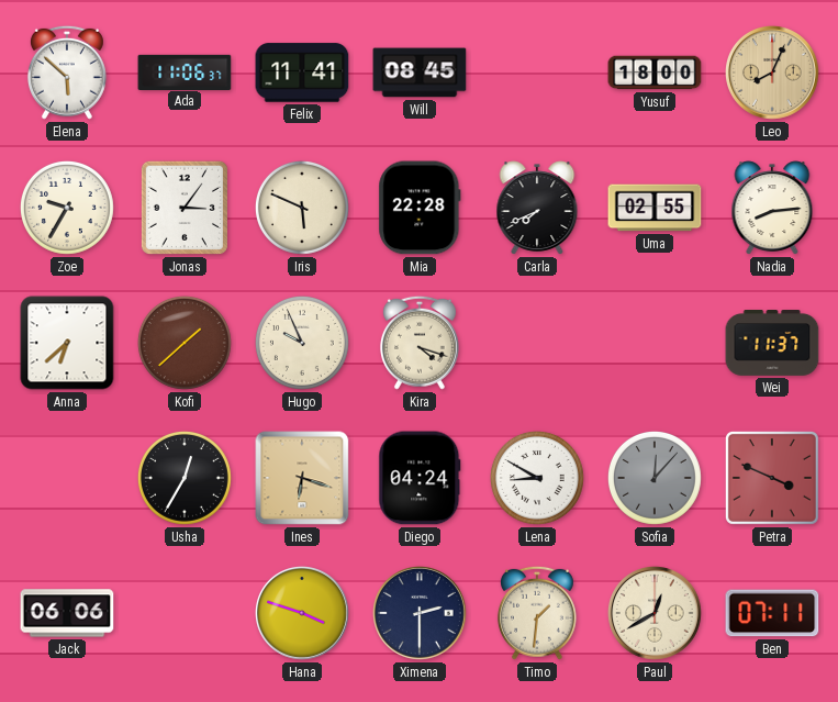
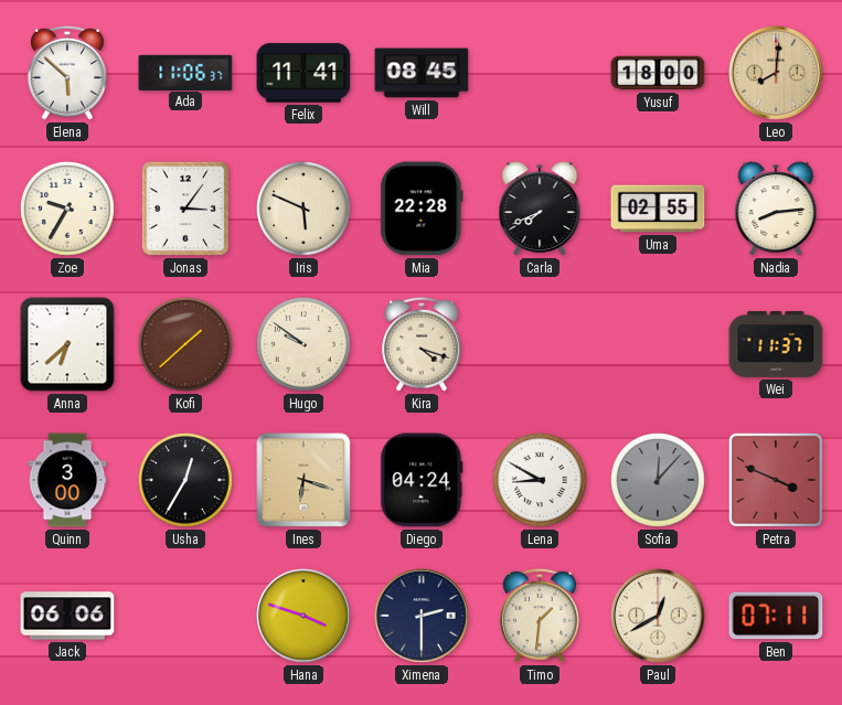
Leo: 8:04 -> 8:01
Hugo: 9:56 -> 9:51
Quinn: none -> 3:00
